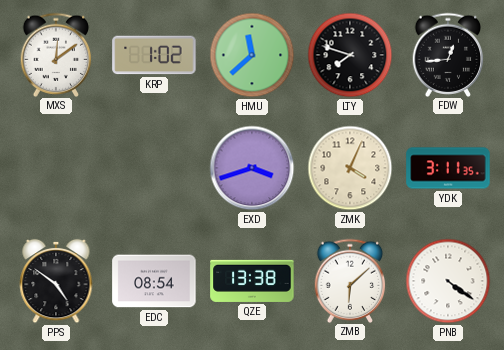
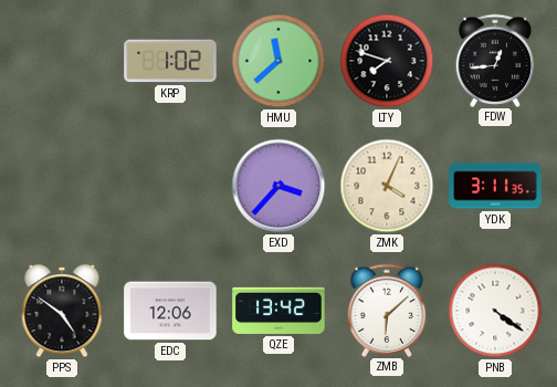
MXS: 12:09 -> none
EXD: 3:42 -> 3:37
EDC: 08:54 -> 12:06
QZE: 13:38 -> 13:42
